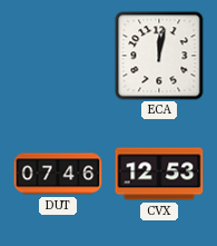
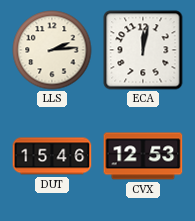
LLS: none -> 2:14
DUT: 07:46 -> 15:46
